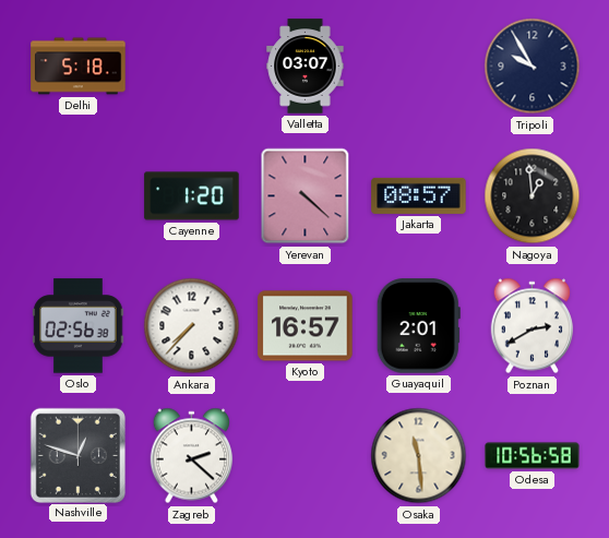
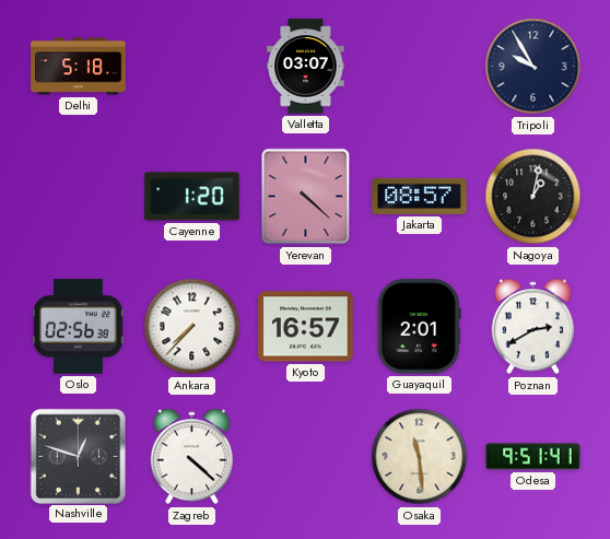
Nagoya: 12:59 -> 1:02
Zagreb: 2:22 -> 4:22
Odesa: 10:56 -> 9:51
